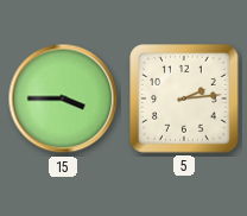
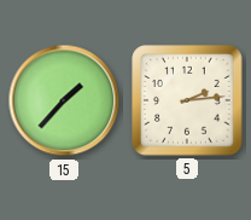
15: 3:45 -> 1:37
